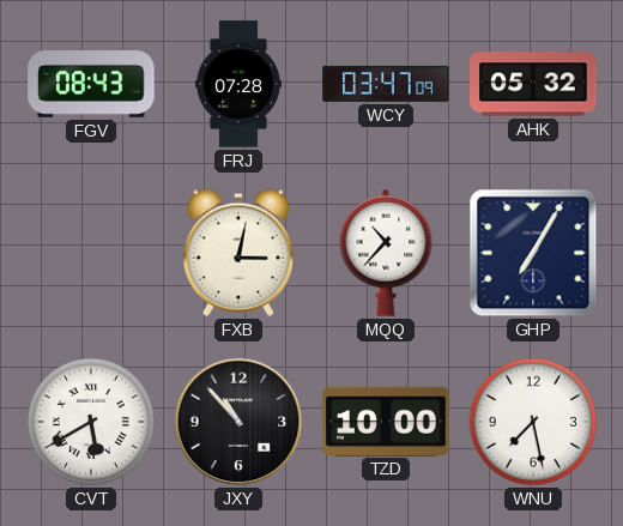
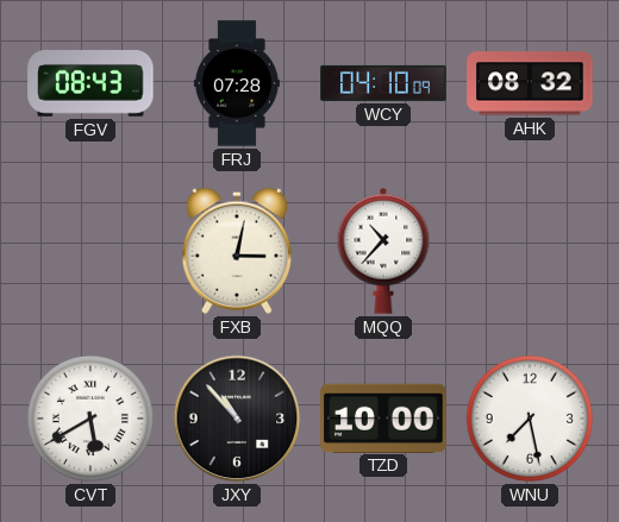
WCY: 03:47 -> 04:10
AHK: 05:32 -> 08:32
GHP: 7:05 -> none
